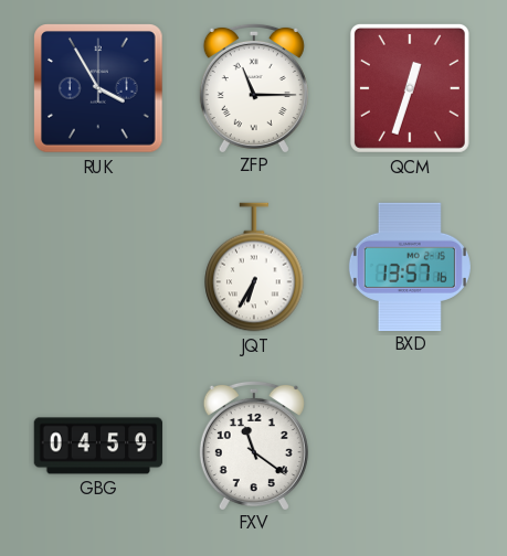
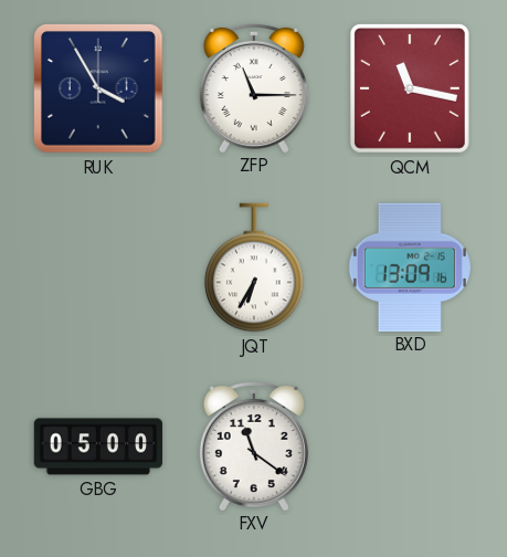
QCM: 12:33 -> 11:17
BXD: 13:57 -> 13:09
GBG: 04:59 -> 05:00
